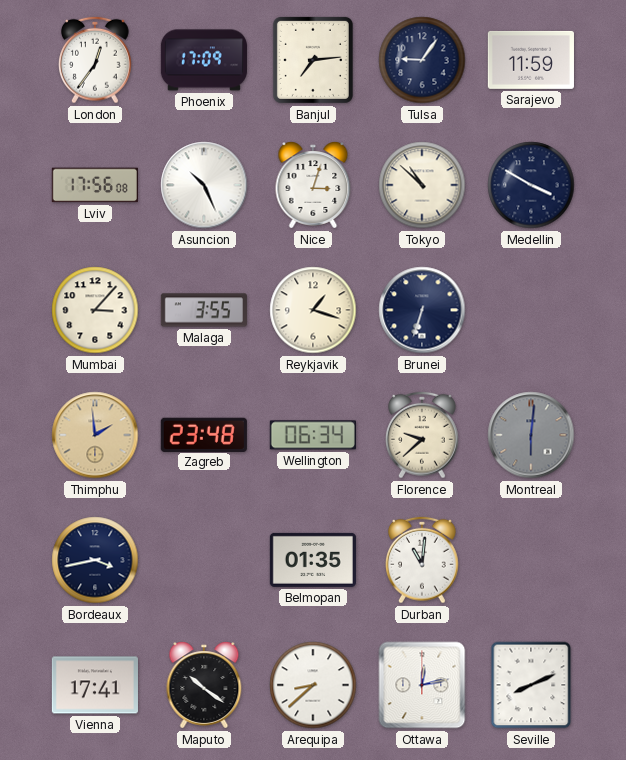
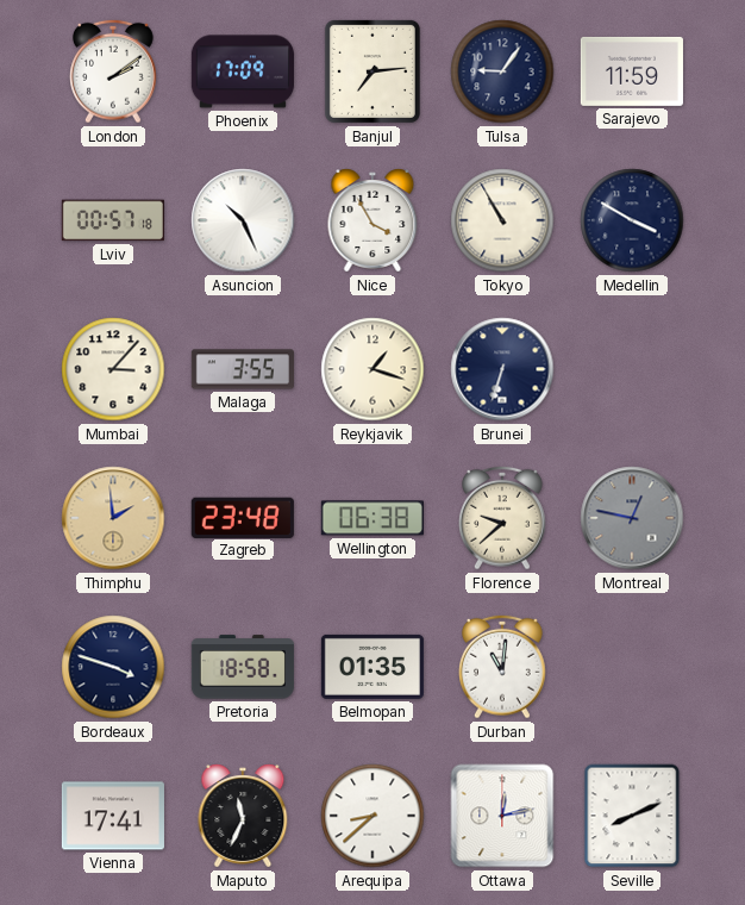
London: 12:36 -> 2:09
Lviv: 17:56 -> 00:57
Nice: 3:03 -> 3:55
Tokyo: 10:52 -> 10:55
Wellington: 06:34 -> 06:38
Montreal: 6:01 -> 12:47
Bordeaux: 3:43 -> 3:48
Pretoria: none -> 18:58
Maputo: 10:21 -> 11:34
